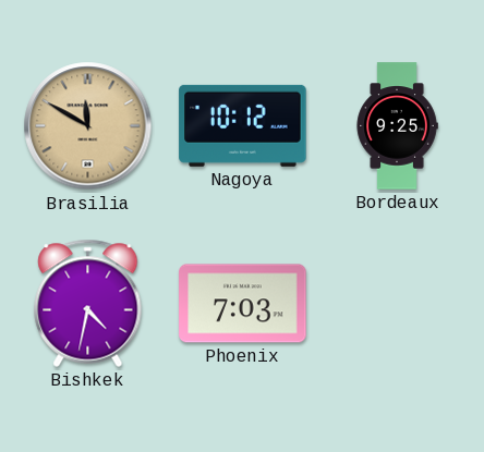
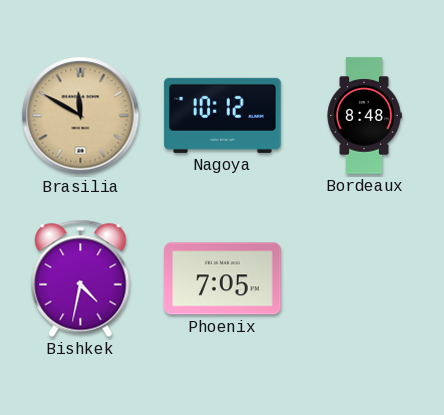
Bordeaux: 9:25 -> 8:48
Phoenix: 7:03 -> 7:05
